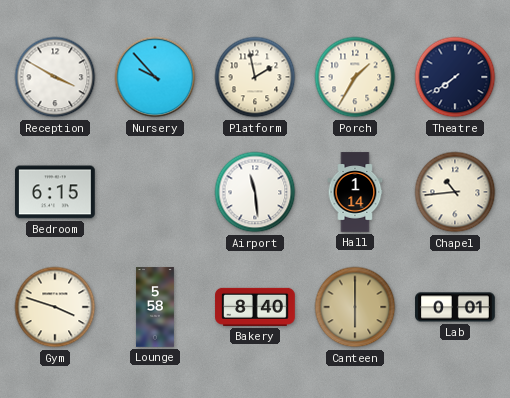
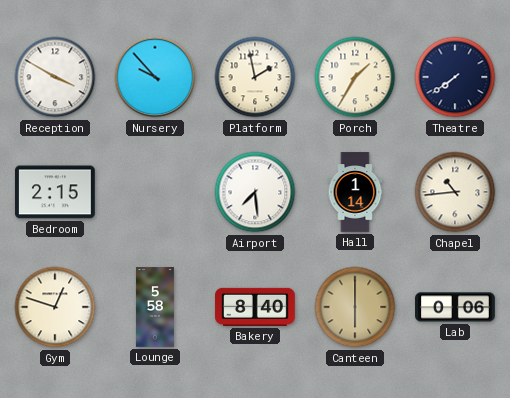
Bedroom: 6:15 -> 2:15
Airport: 11:29 -> 7:29
Gym: 3:48 -> 12:48
Lab: 0:01 -> 0:06
